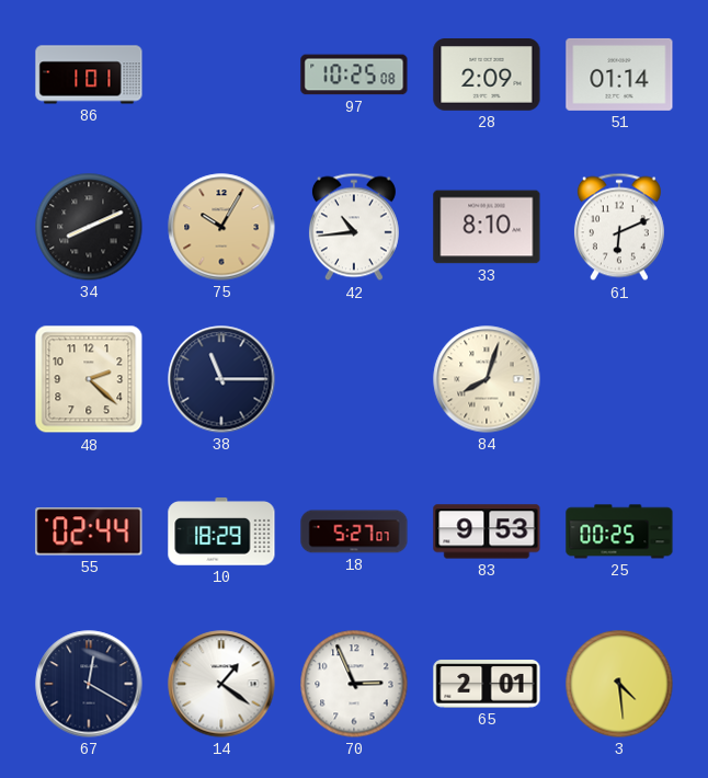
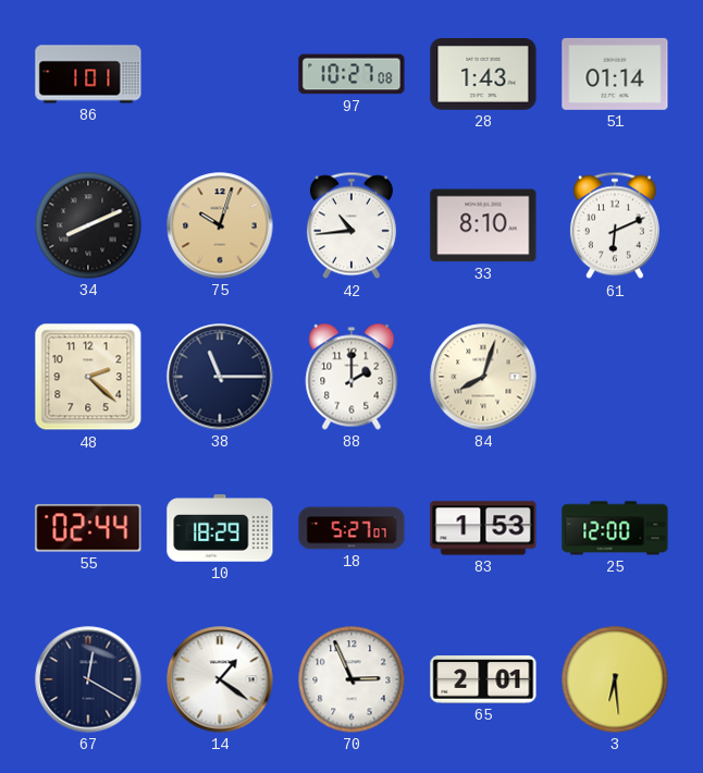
97: 10:25 -> 10:27
28: 2:09 -> 1:43
75: 10:05 -> 10:03
88: none -> 2:00
83: 9:53 -> 1:53
25: 00:25 -> 12:00
3: 4:29 -> 6:29
